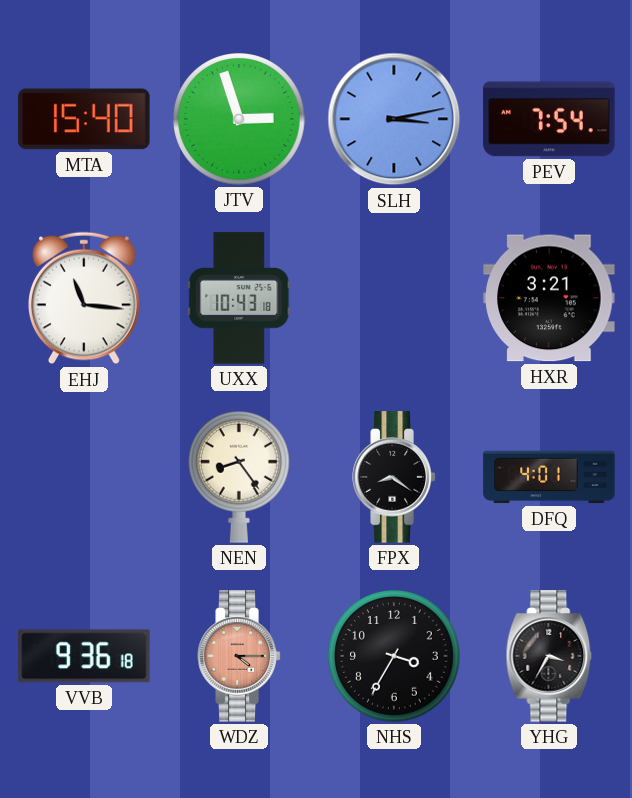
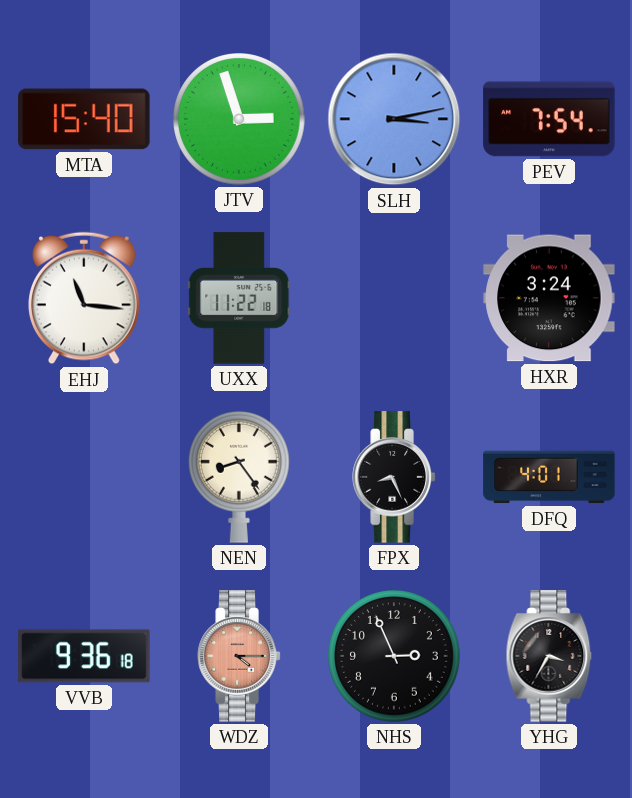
UXX: 10:43 -> 11:22
HXR: 3:21 -> 3:24
FPX: 8:21 -> 8:26
NHS: 3:35 -> 2:56
